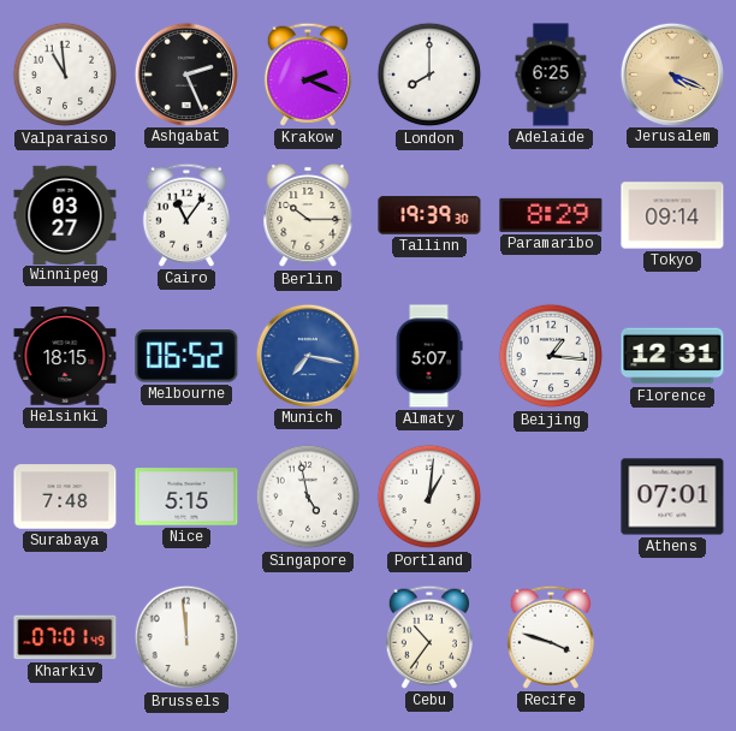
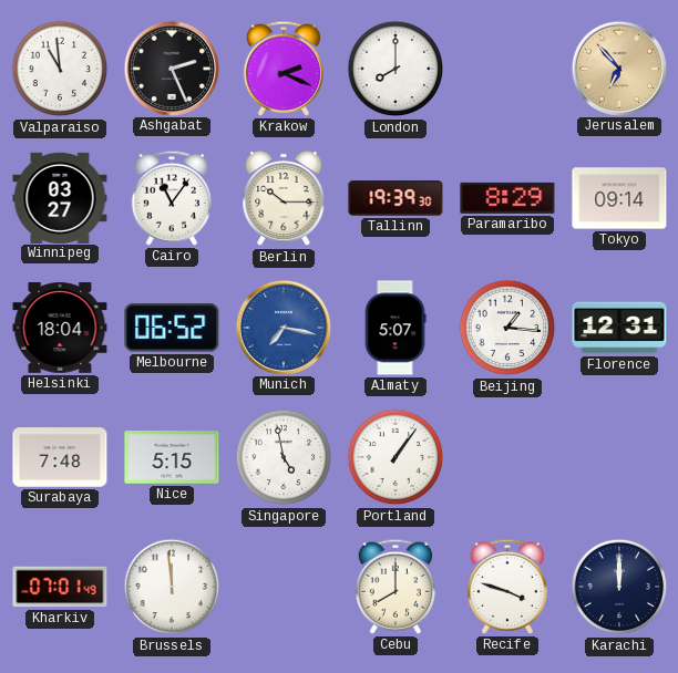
Adelaide: 6:25 -> none
Jerusalem: 4:19 -> 6:53
Helsinki: 18:15 -> 18:04
Portland: 1:01 -> 1:06
Athens: 07:01 -> none
Cebu: 10:36 -> 8:00
Karachi: none -> 12:00
